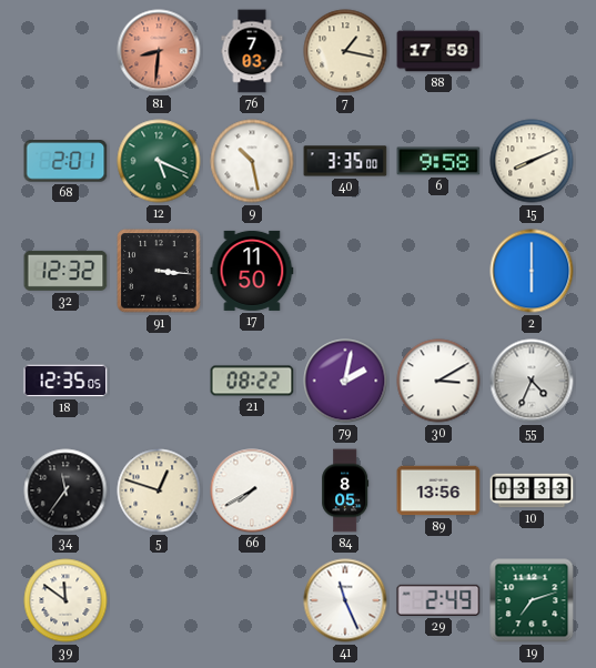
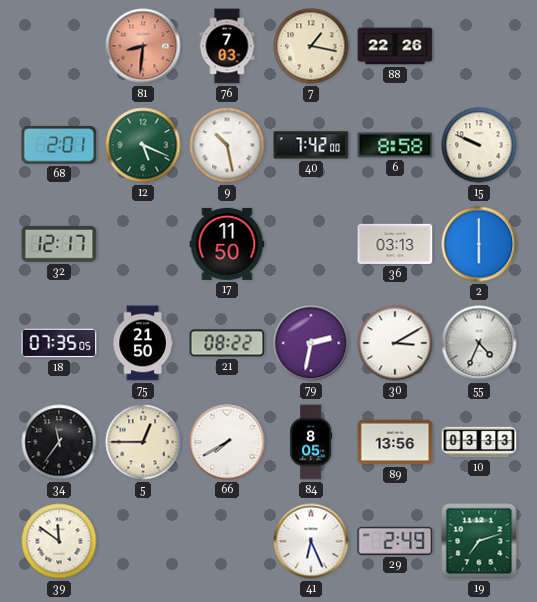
88: 17:59 -> 22:26
40: 3:35 -> 7:42
6: 9:58 -> 8:58
15: 8:11 -> 9:49
32: 12:32 -> 12:17
91: 3:16 -> none
36: none -> 03:13
18: 12:35 -> 07:35
75: none -> 21:50
79: 2:02 -> 2:32
5: 12:48 -> 12:45
41: 11:26 -> 6:26
